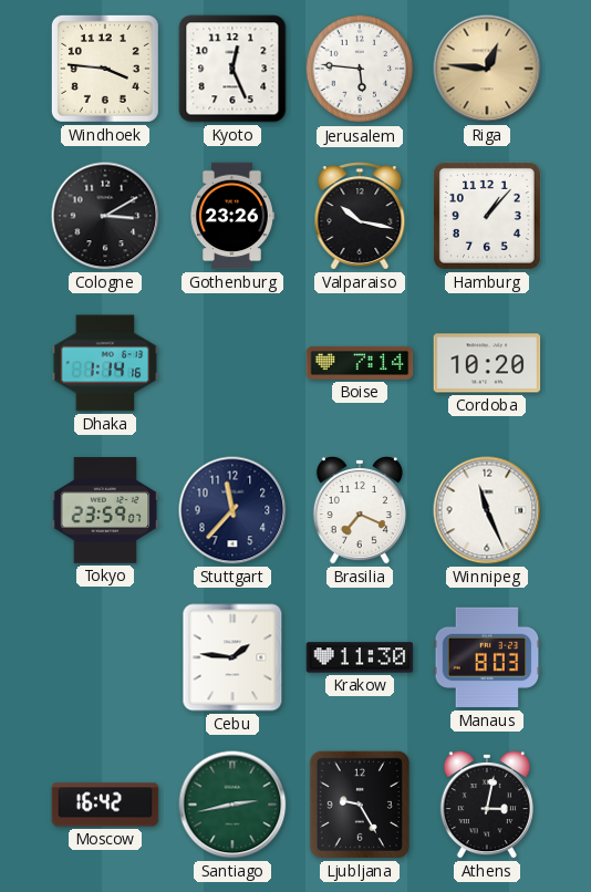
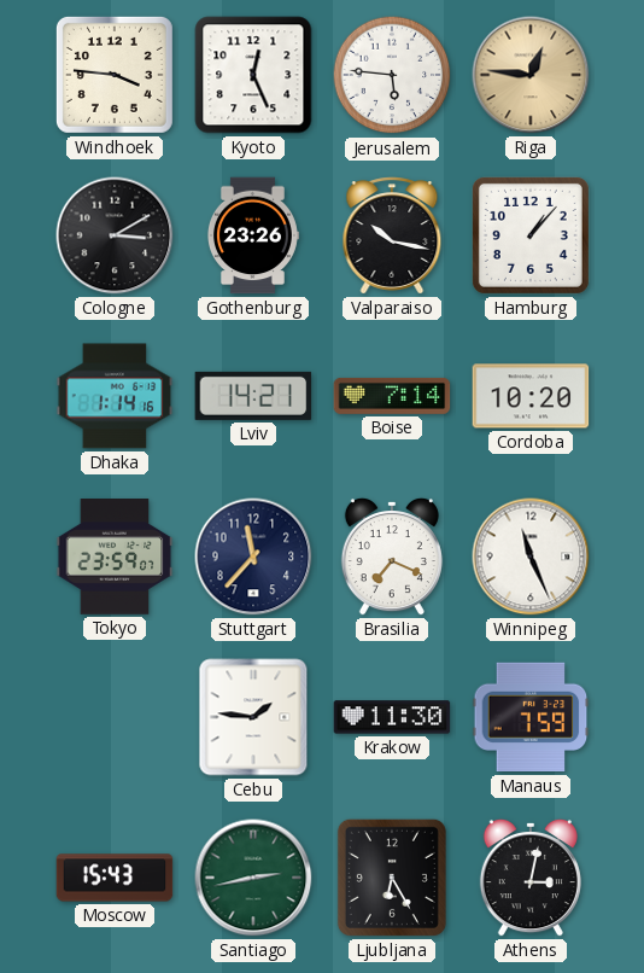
Lviv: none -> 14:21
Manaus: 8:03 -> 7:59
Moscow: 16:42 -> 15:43
Ljubljana: 9:25 -> 6:25
